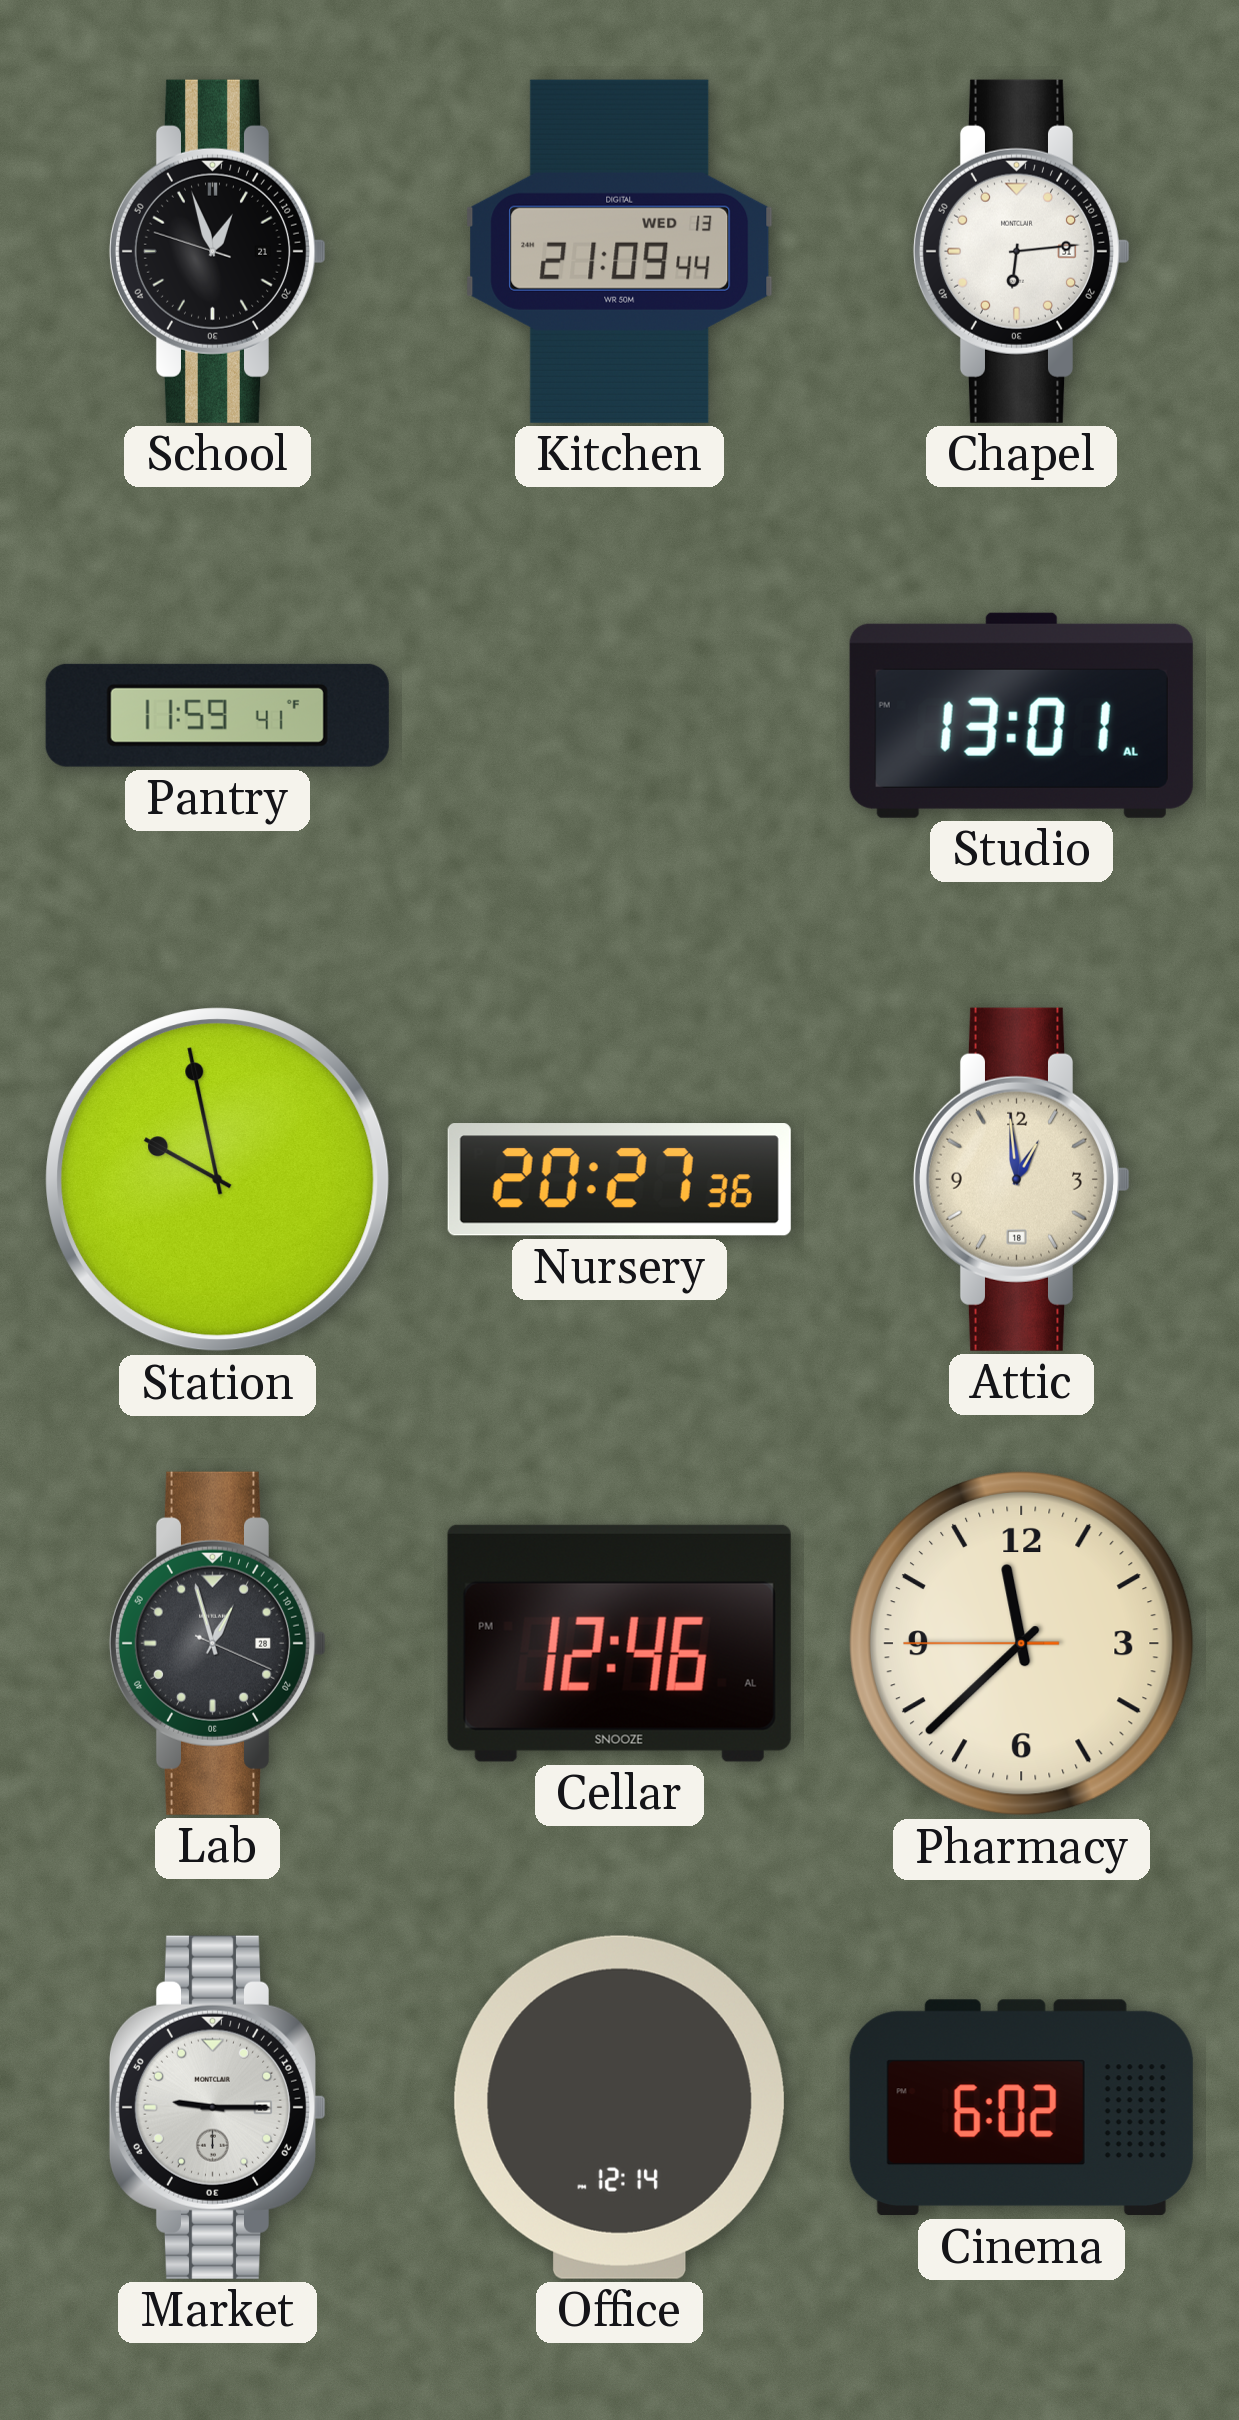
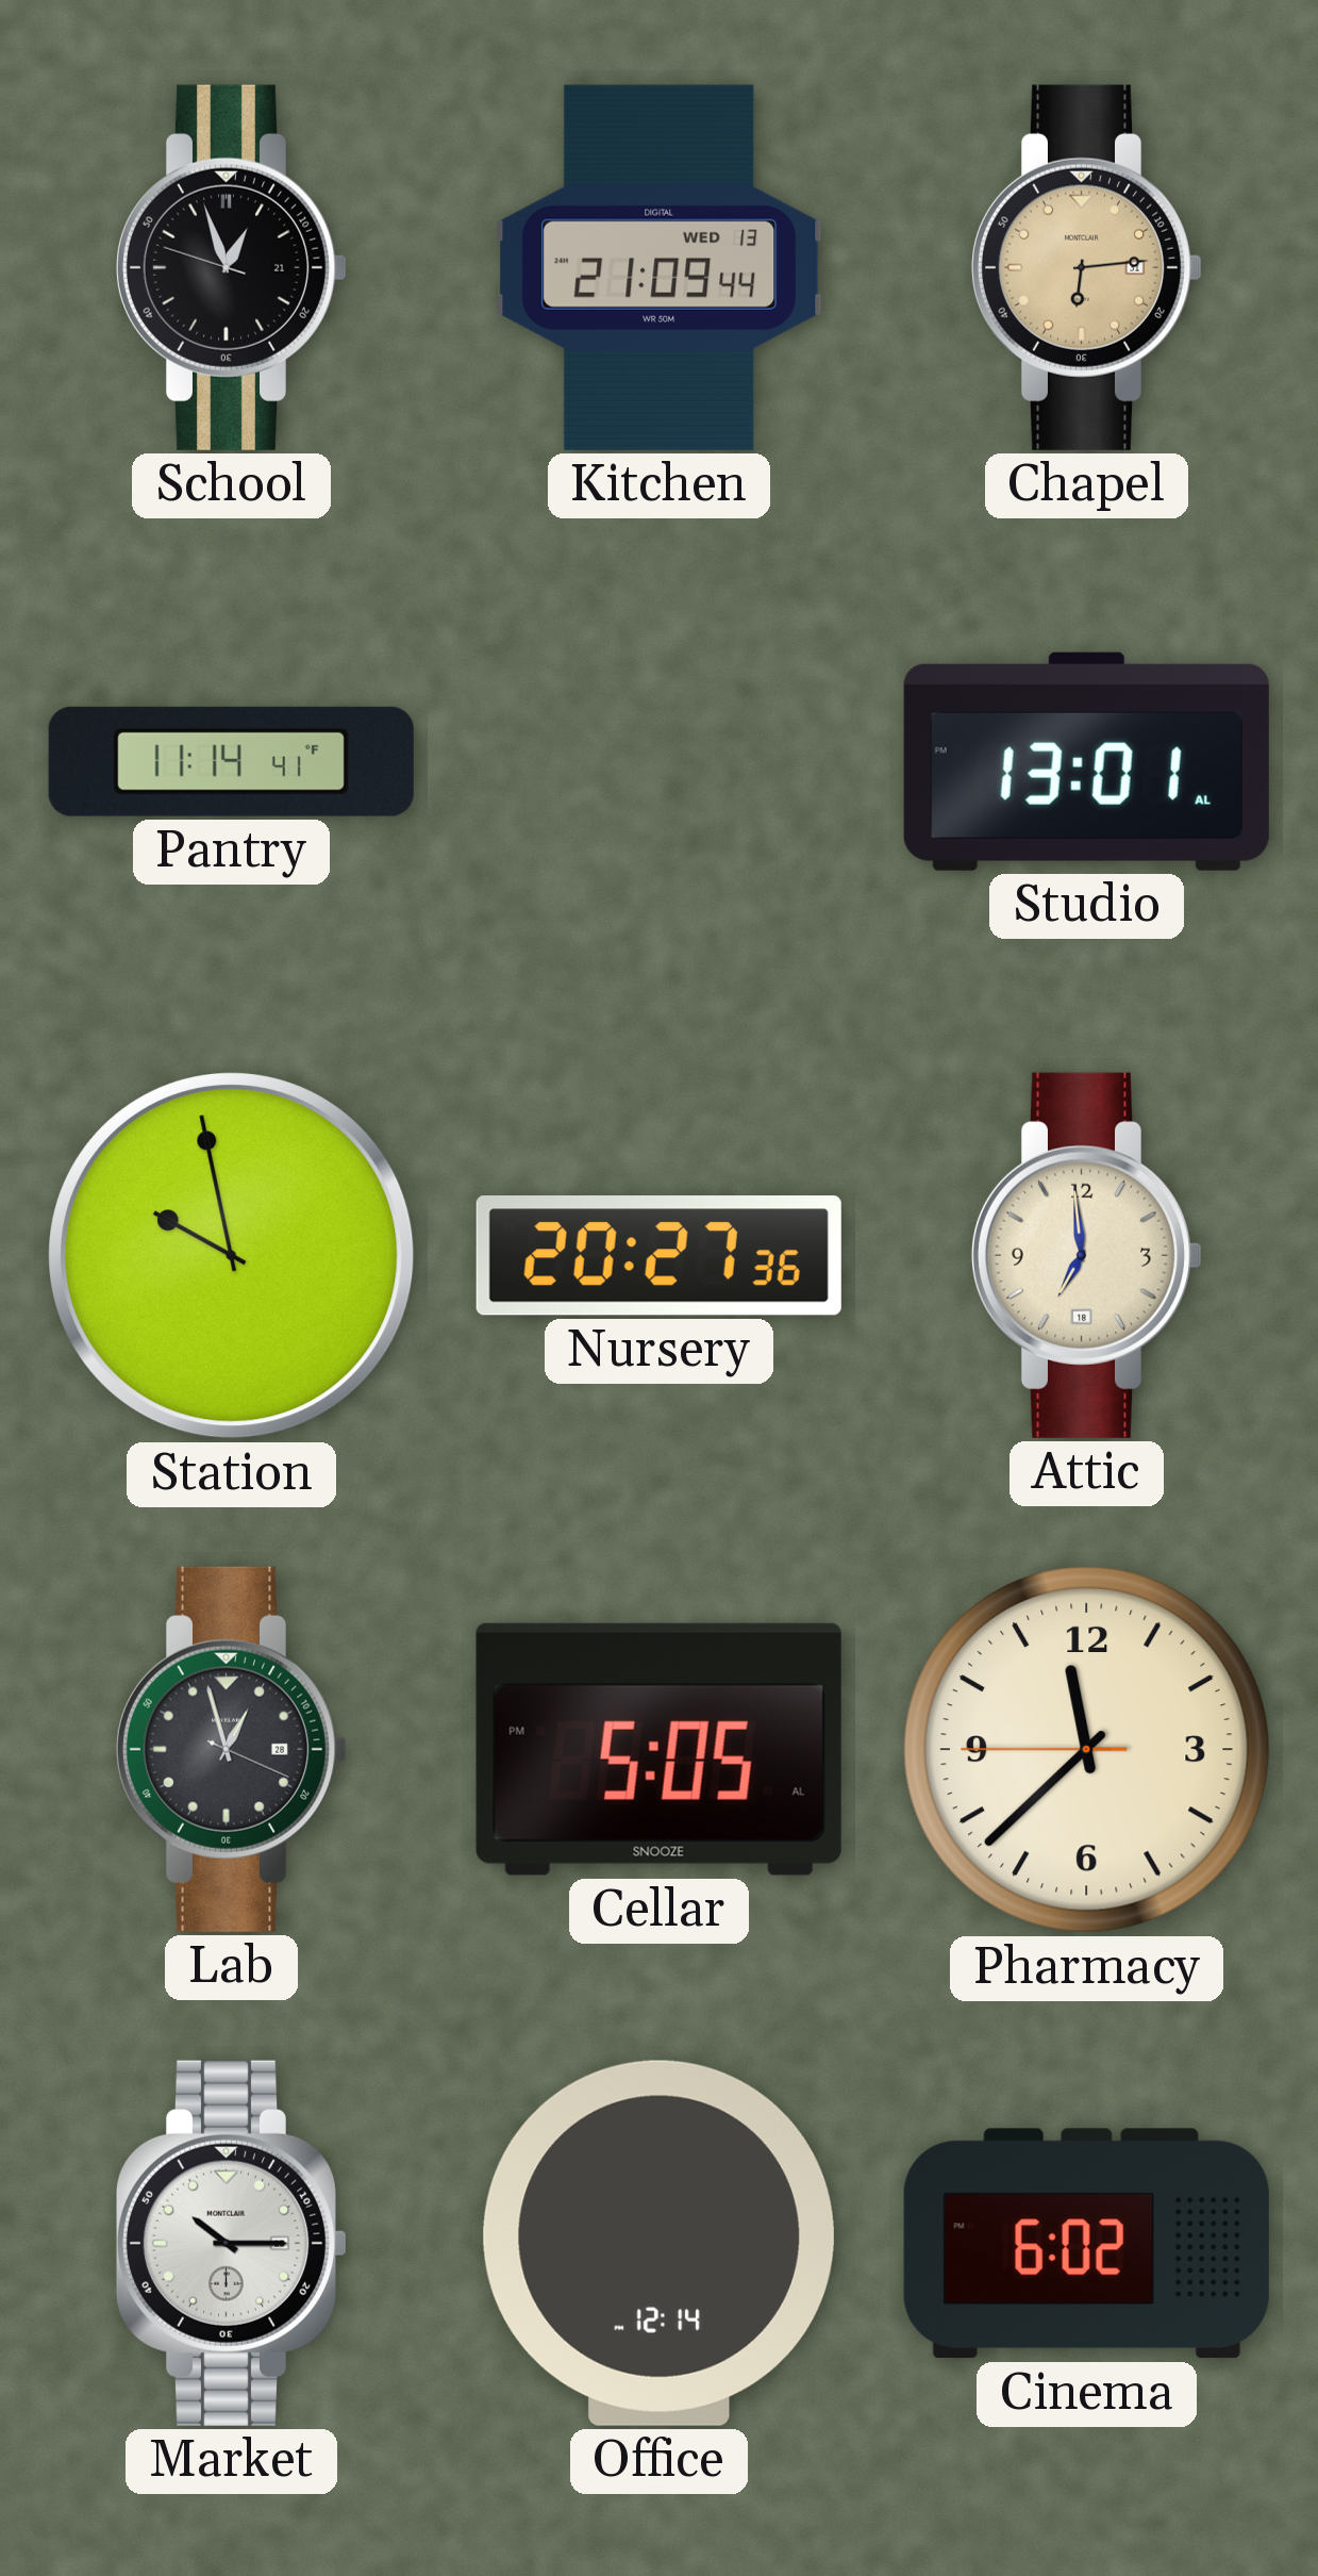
Chapel dial: white -> champagne
Pantry: 11:59 -> 11:14
Attic: 12:59 -> 6:59
Cellar: 12:46 -> 5:05
Market: 9:15 -> 10:15
